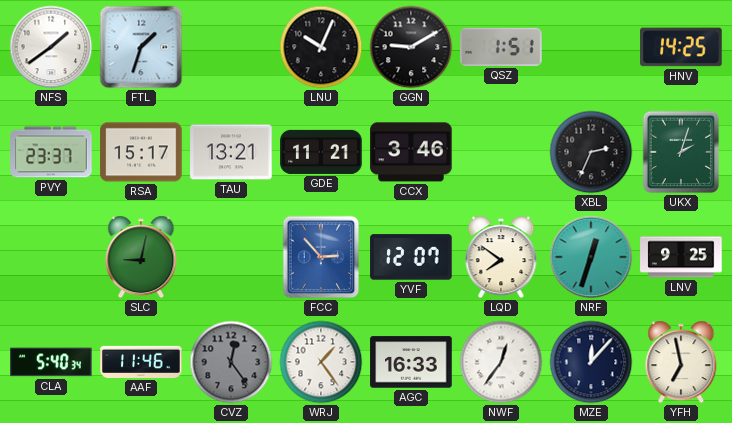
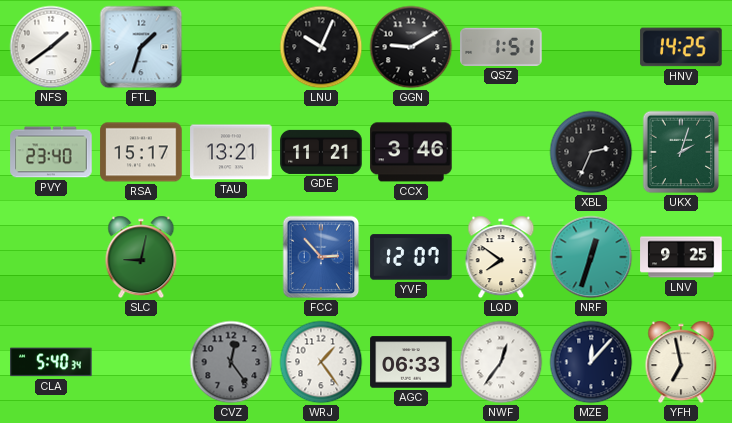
PVY: 23:37 -> 23:40
AAF: 11:46 -> none
AGC: 16:33 -> 06:33
